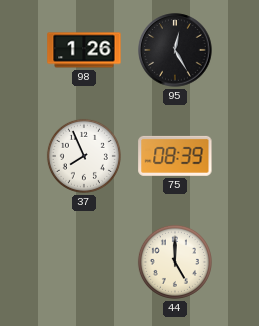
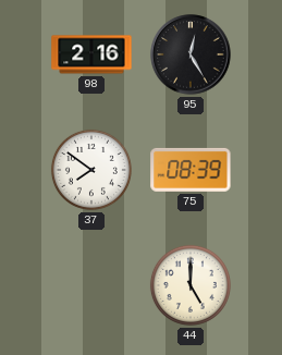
98: 1:26 -> 2:16
37: 7:56 -> 7:51
